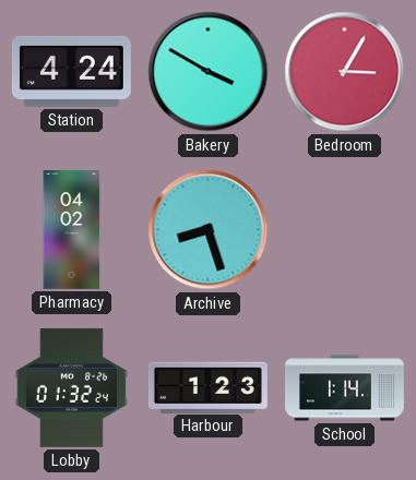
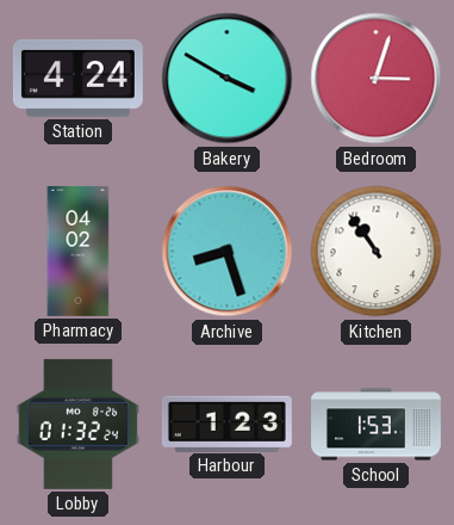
Bedroom: 3:05 -> 3:03
Kitchen: none -> 10:54
School: 1:14 -> 1:53
